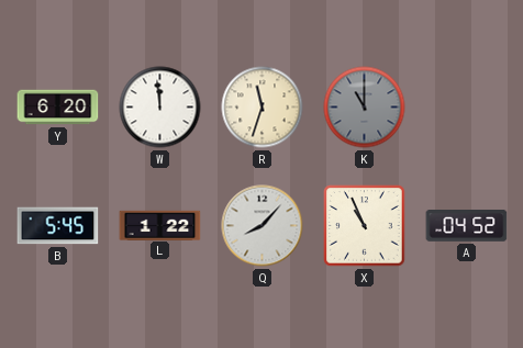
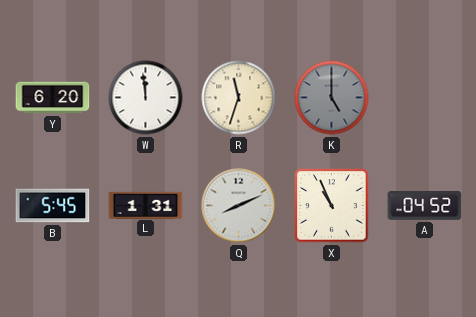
K: 11:00 -> 5:00
L: 1:22 -> 1:31
Q: 8:07 -> 8:11
